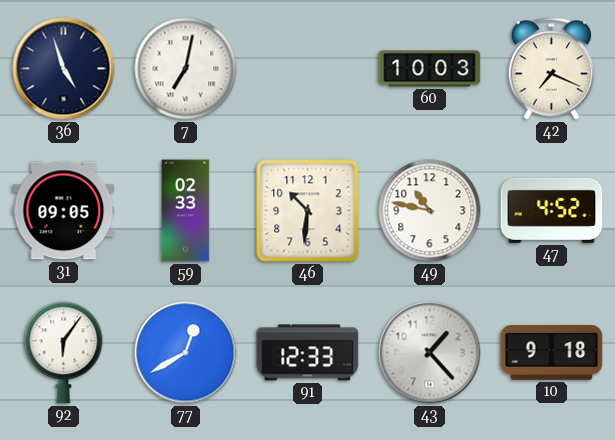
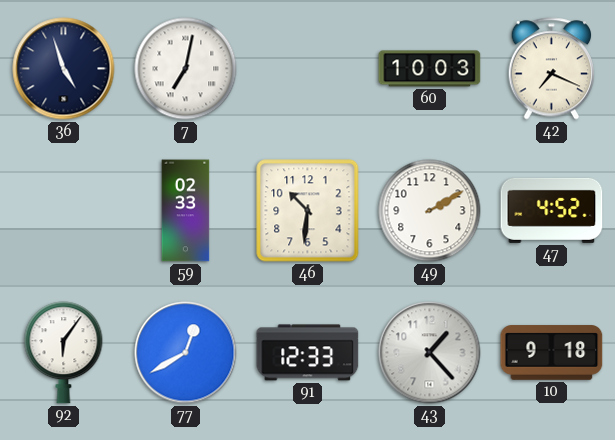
31: 09:05 -> none
49: 10:47 -> 2:10
